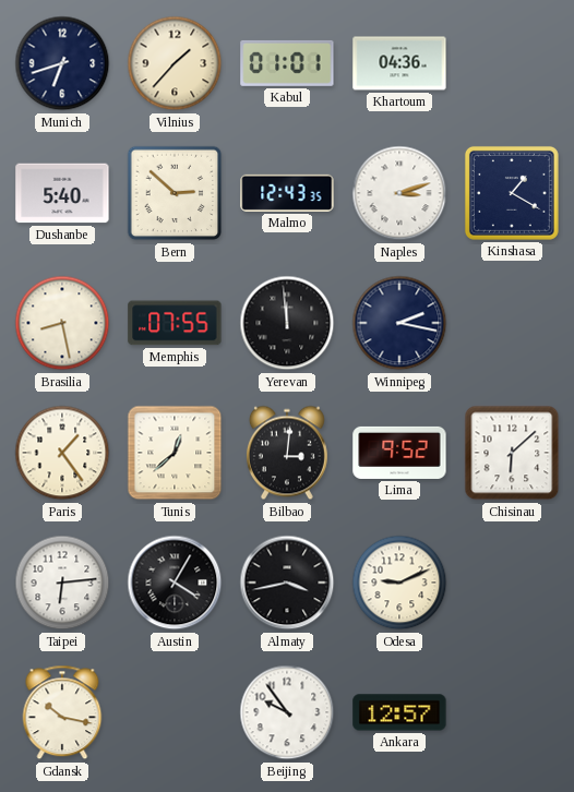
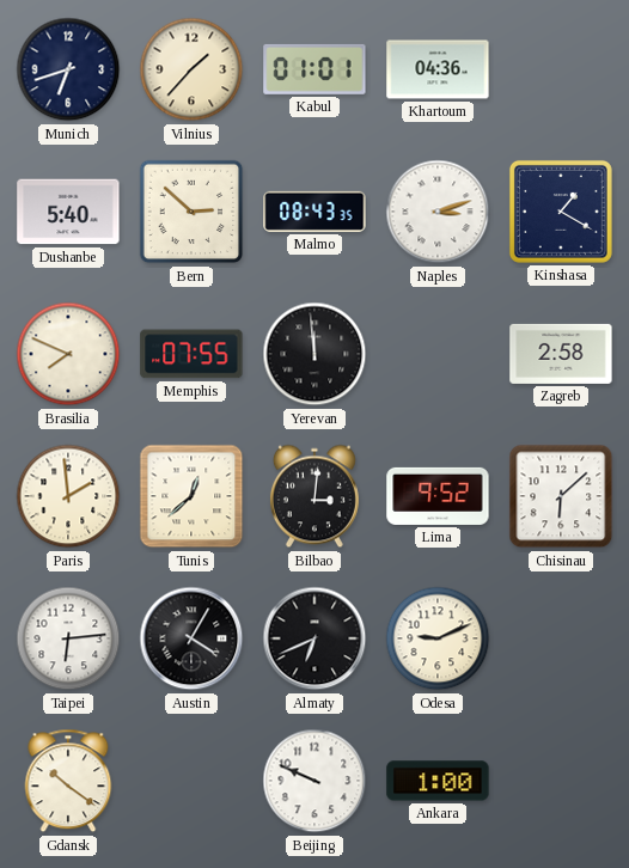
Malmo: 12:43 -> 08:43
Brasilia: 8:28 -> 7:49
Winnipeg: 2:17 -> none
Zagreb: none -> 2:58
Paris: 1:24 -> 1:59
Almaty: 3:43 -> 6:41
Gdansk: 10:17 -> 10:21
Beijing: 9:54 -> 9:49
Ankara: 12:57 -> 1:00
